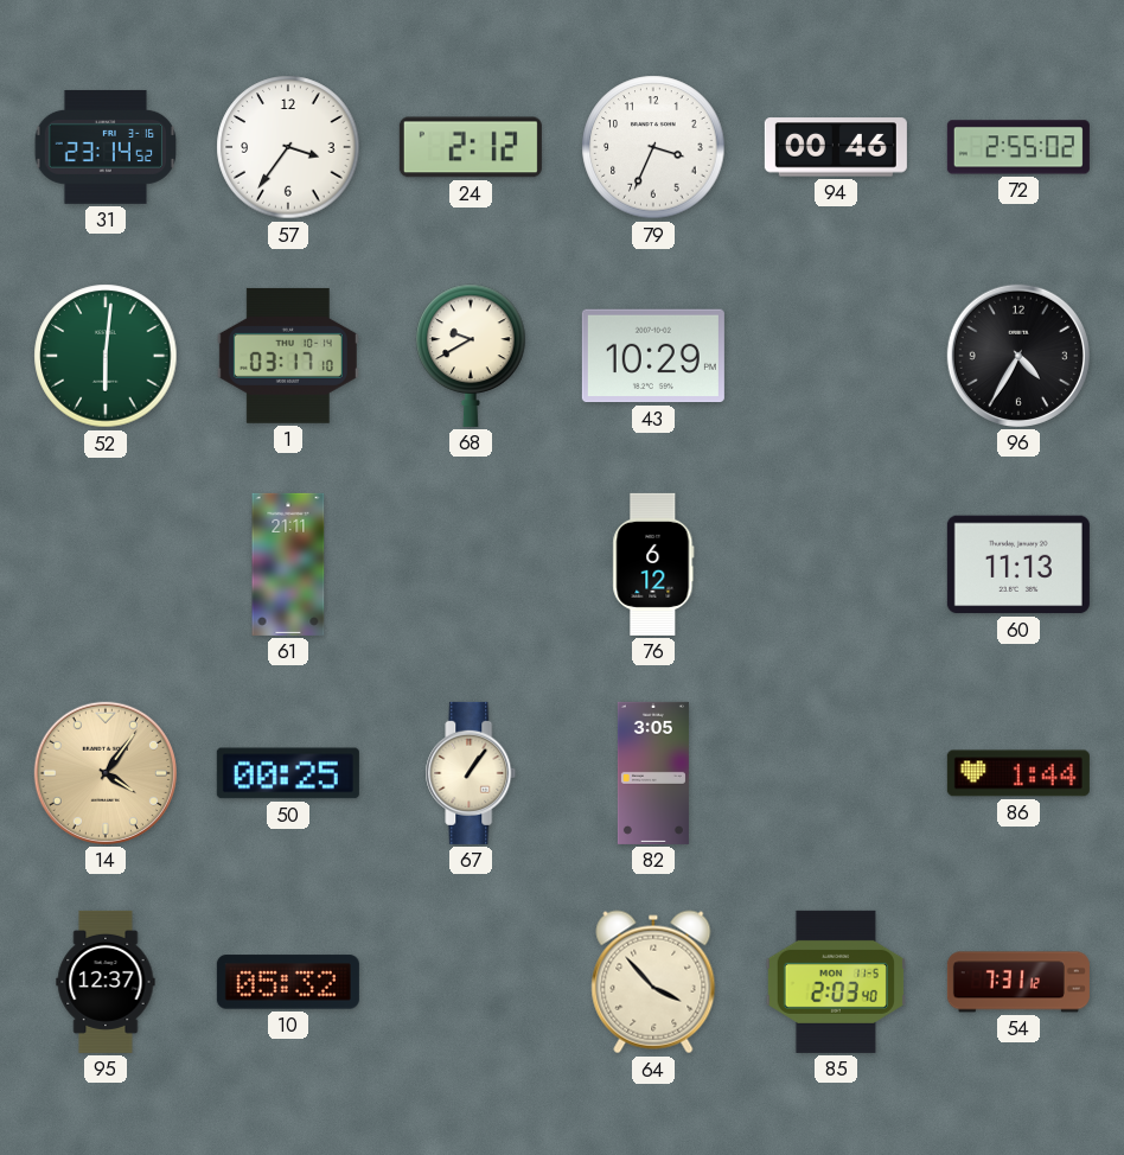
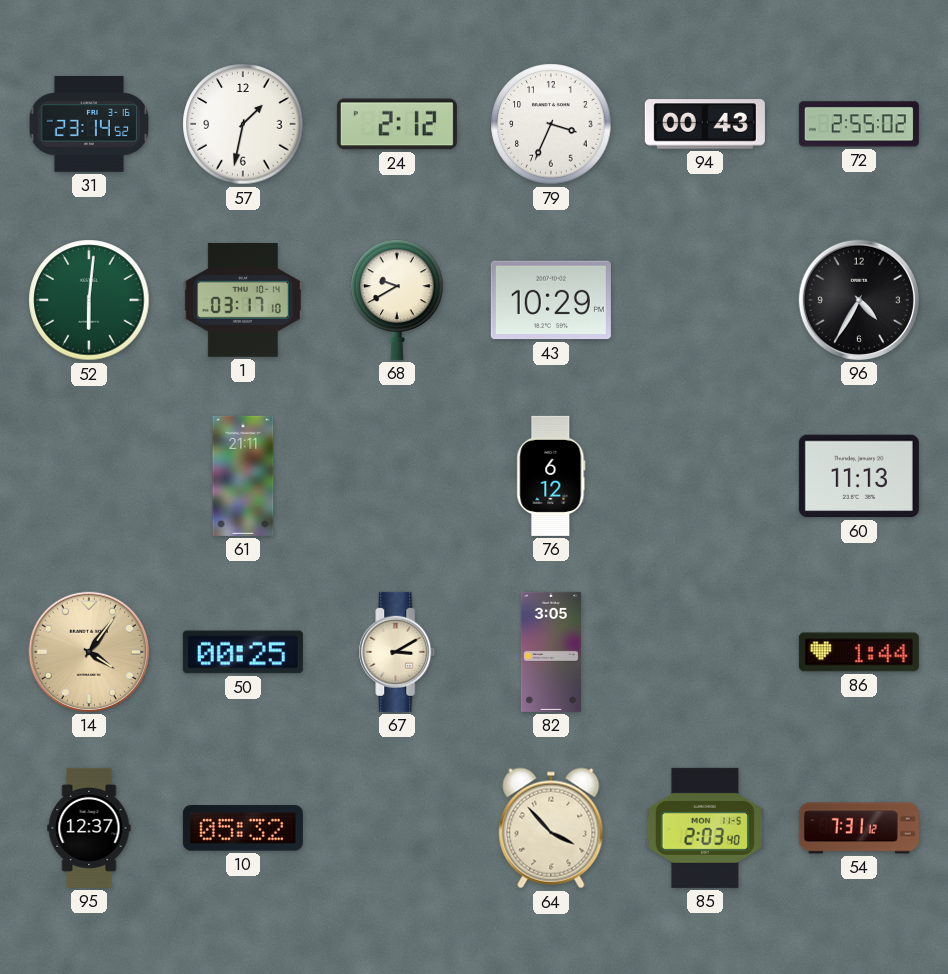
57: 3:36 -> 1:32
94: 00:46 -> 00:43
67: 1:06 -> 3:10
